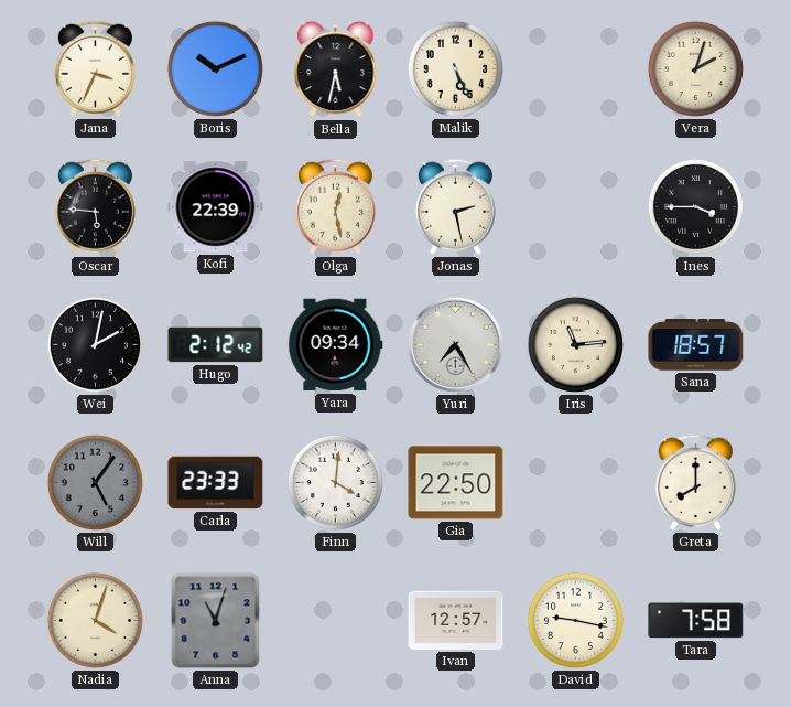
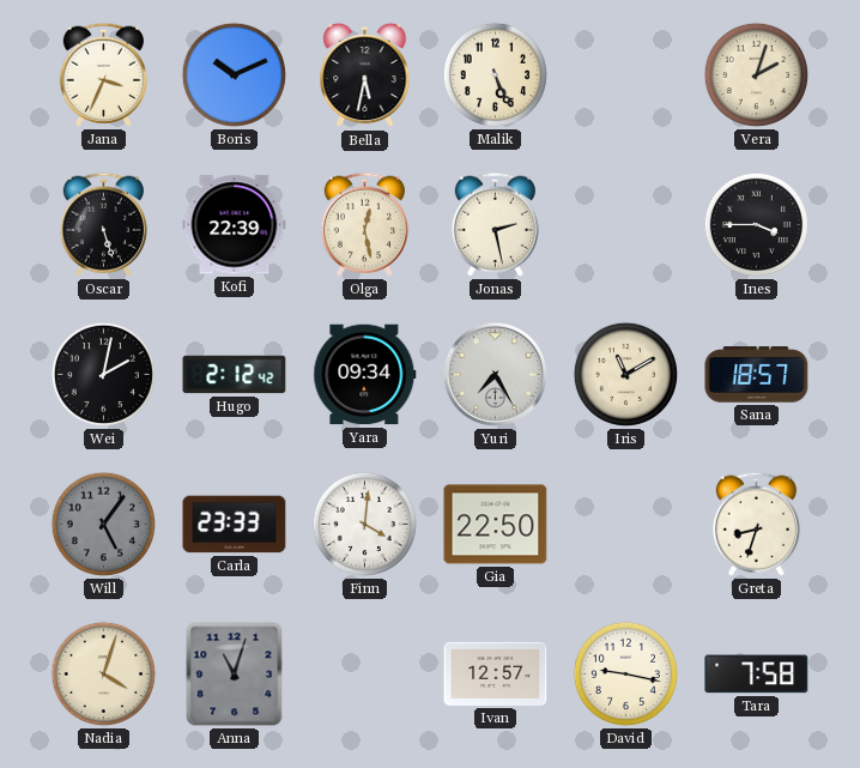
Oscar: 5:46 -> 5:27
Iris: 11:14 -> 11:10
Greta: 8:00 -> 8:33
